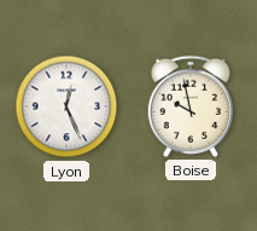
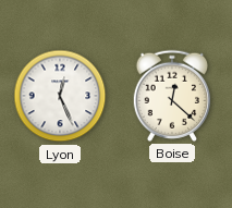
Boise: 9:58 -> 12:22
